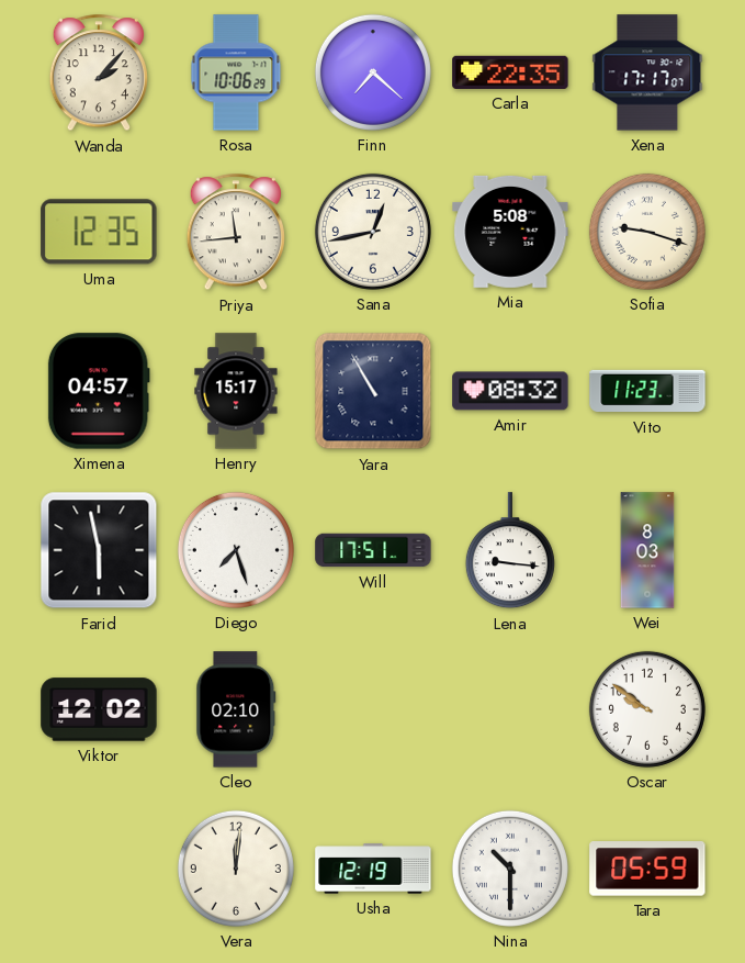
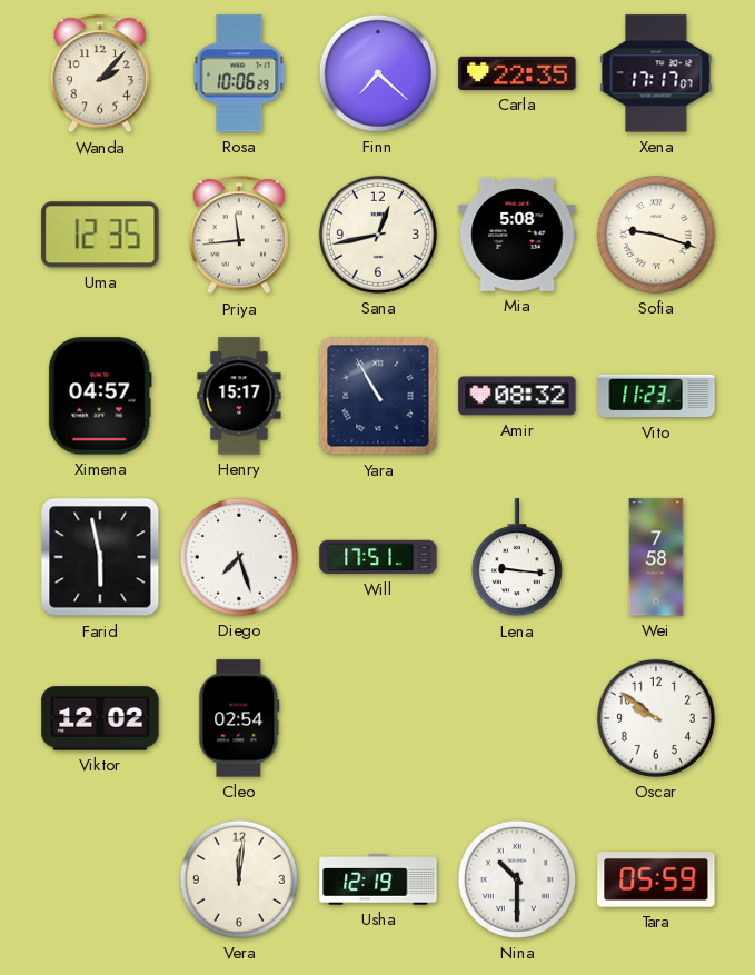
Wei: 8:03 -> 7:58
Cleo: 02:10 -> 02:54
